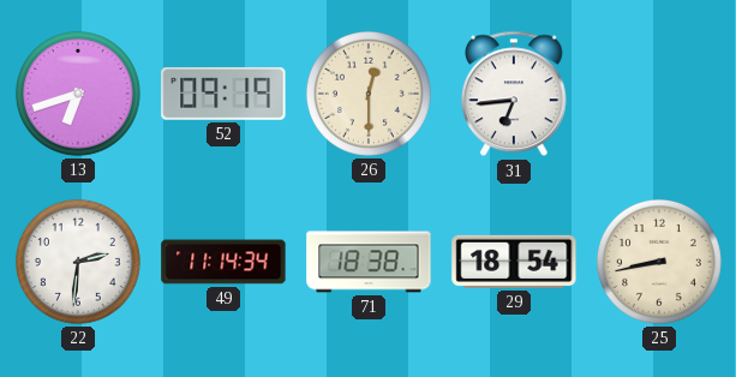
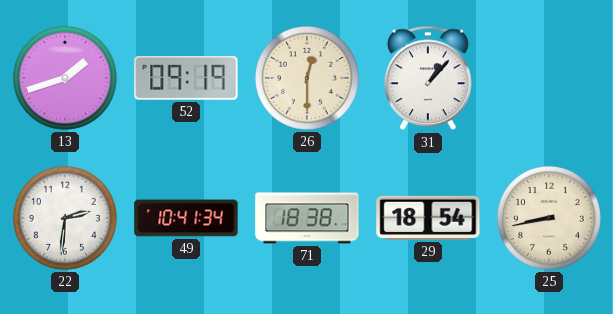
13: 6:42 -> 1:42
31: 6:44 -> 1:07
49: 11:14 -> 10:41
